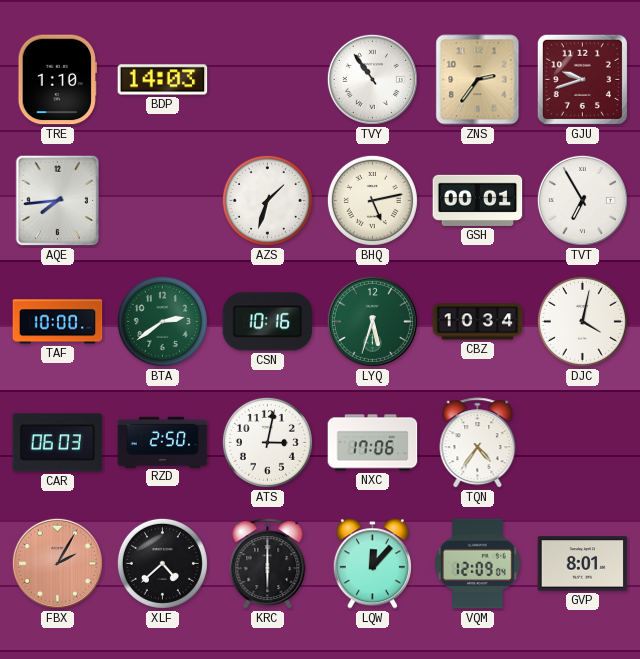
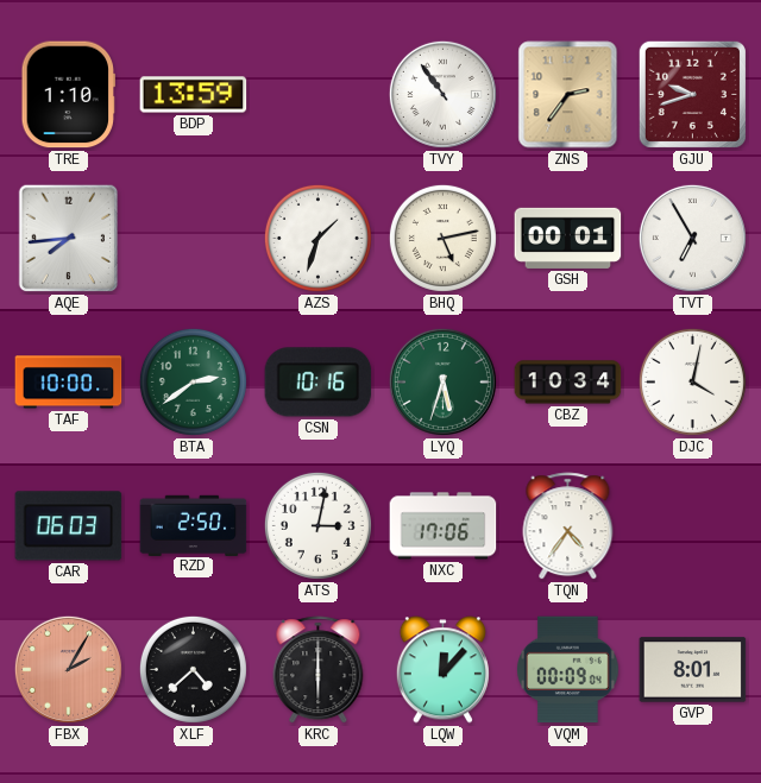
BDP: 14:03 -> 13:59
VQM: 12:09 -> 00:09
